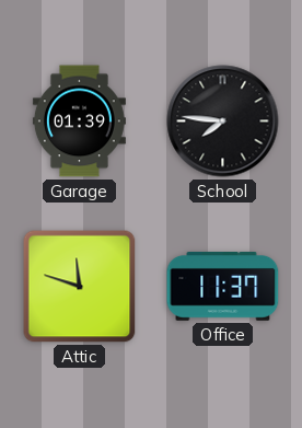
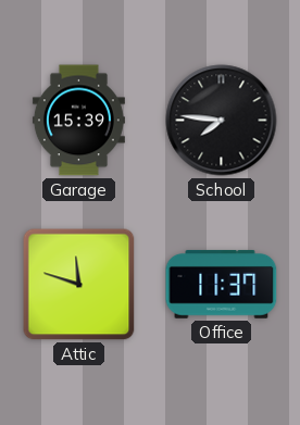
Garage: 01:39 -> 15:39
